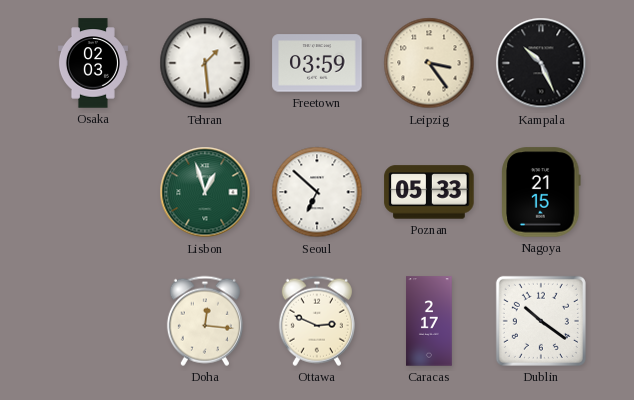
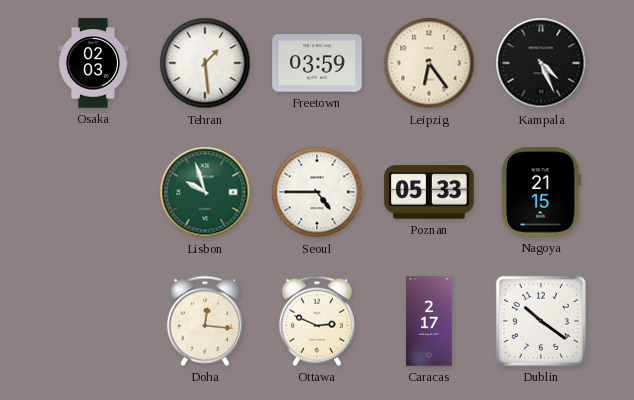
Leipzig: 3:24 -> 6:24
Kampala: 10:26 -> 4:26
Lisbon: 12:57 -> 9:57
Seoul: 6:52 -> 4:45
